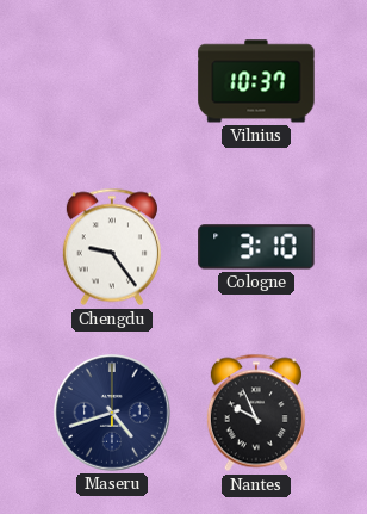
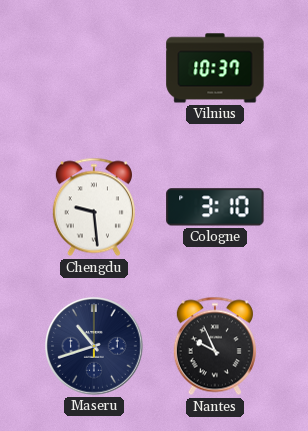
Chengdu: 9:24 -> 9:29
Maseru: 4:42 -> 10:42
